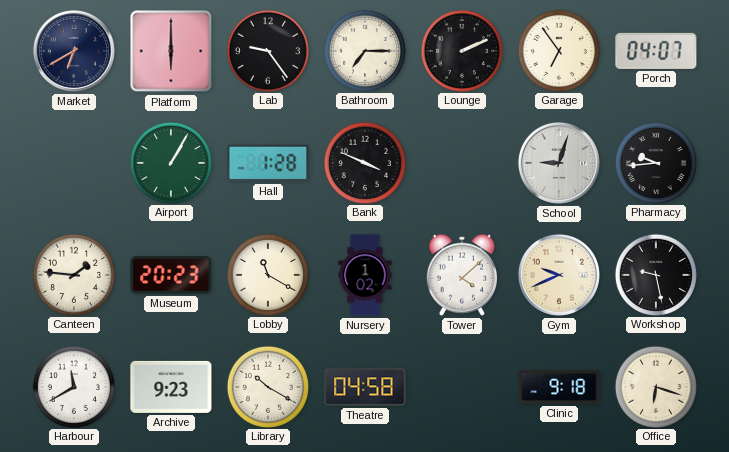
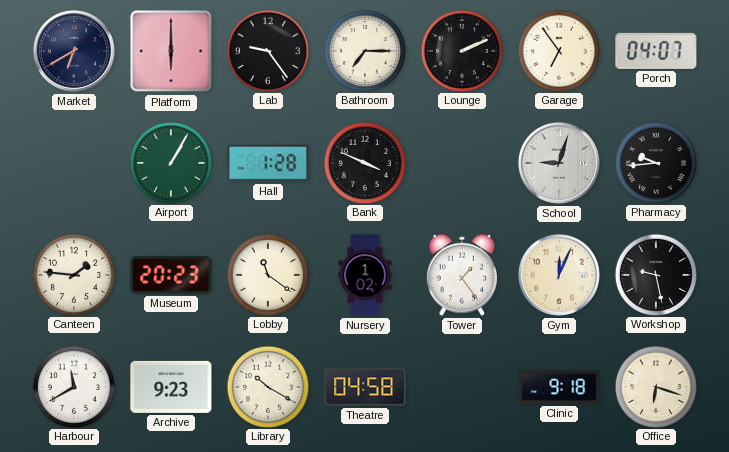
Lobby: 11:20 -> 11:21
Tower: 4:08 -> 1:24
Gym: 9:41 -> 12:04
